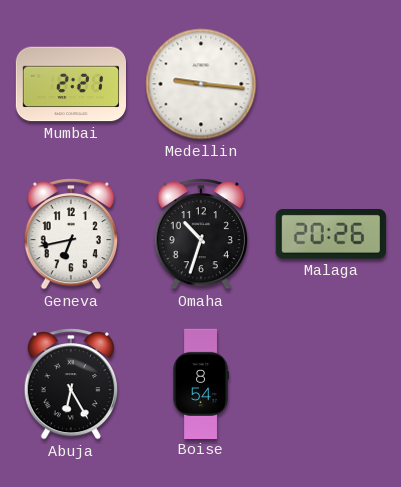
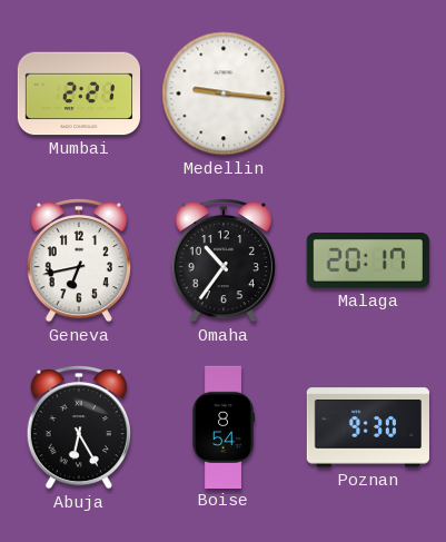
Omaha: 10:33 -> 10:36
Malaga: 20:26 -> 20:17
Poznan: none -> 9:30
